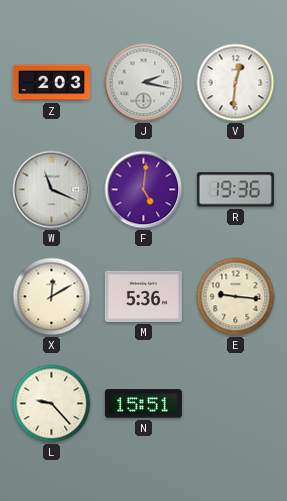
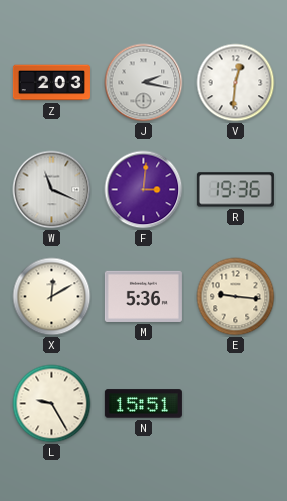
F: 5:01 -> 3:01
L: 9:23 -> 9:25
